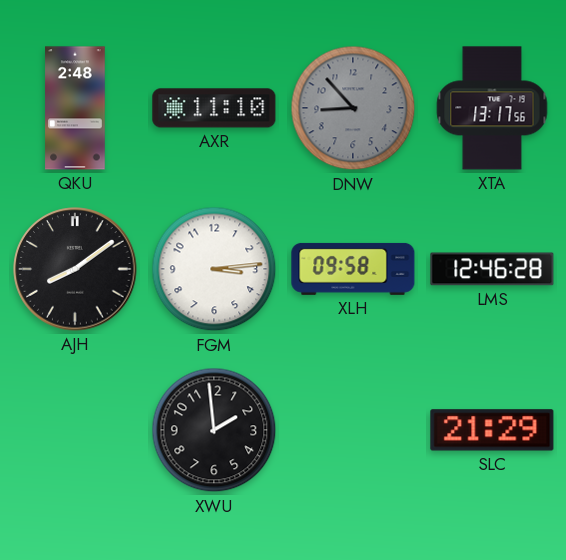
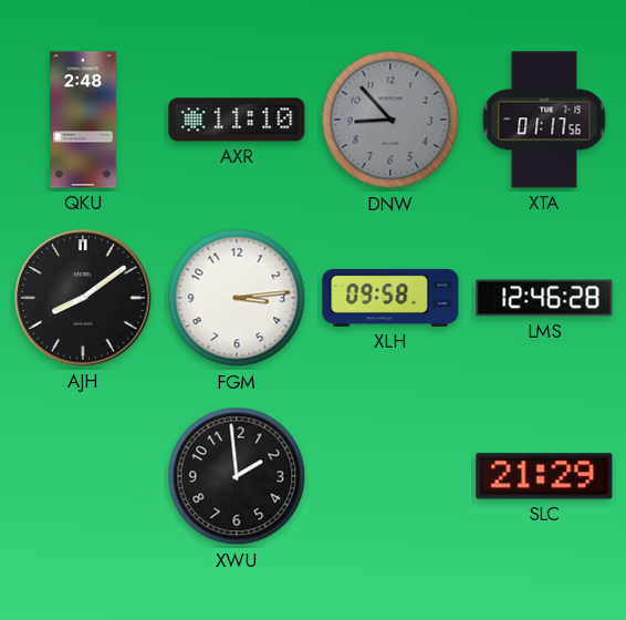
XTA: 13:17 -> 01:17
